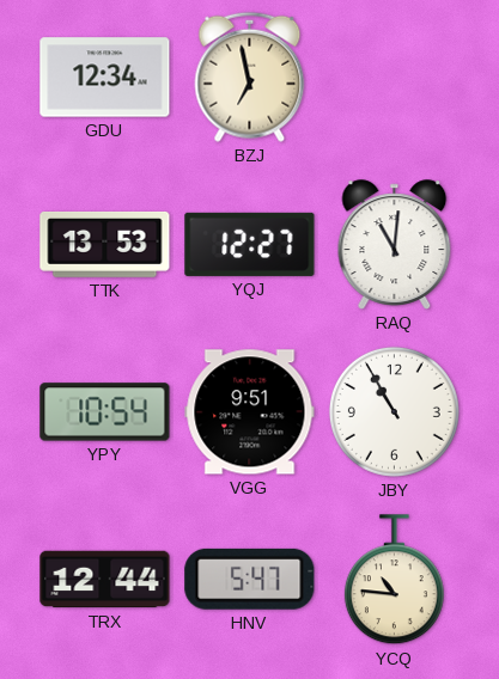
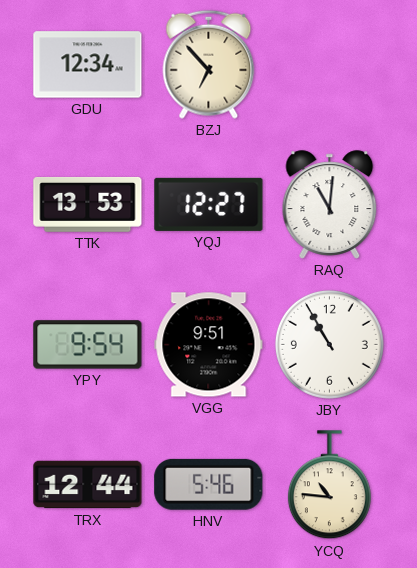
BZJ: 6:58 -> 6:53
YPY: 10:54 -> 9:54
HNV: 5:47 -> 5:46
